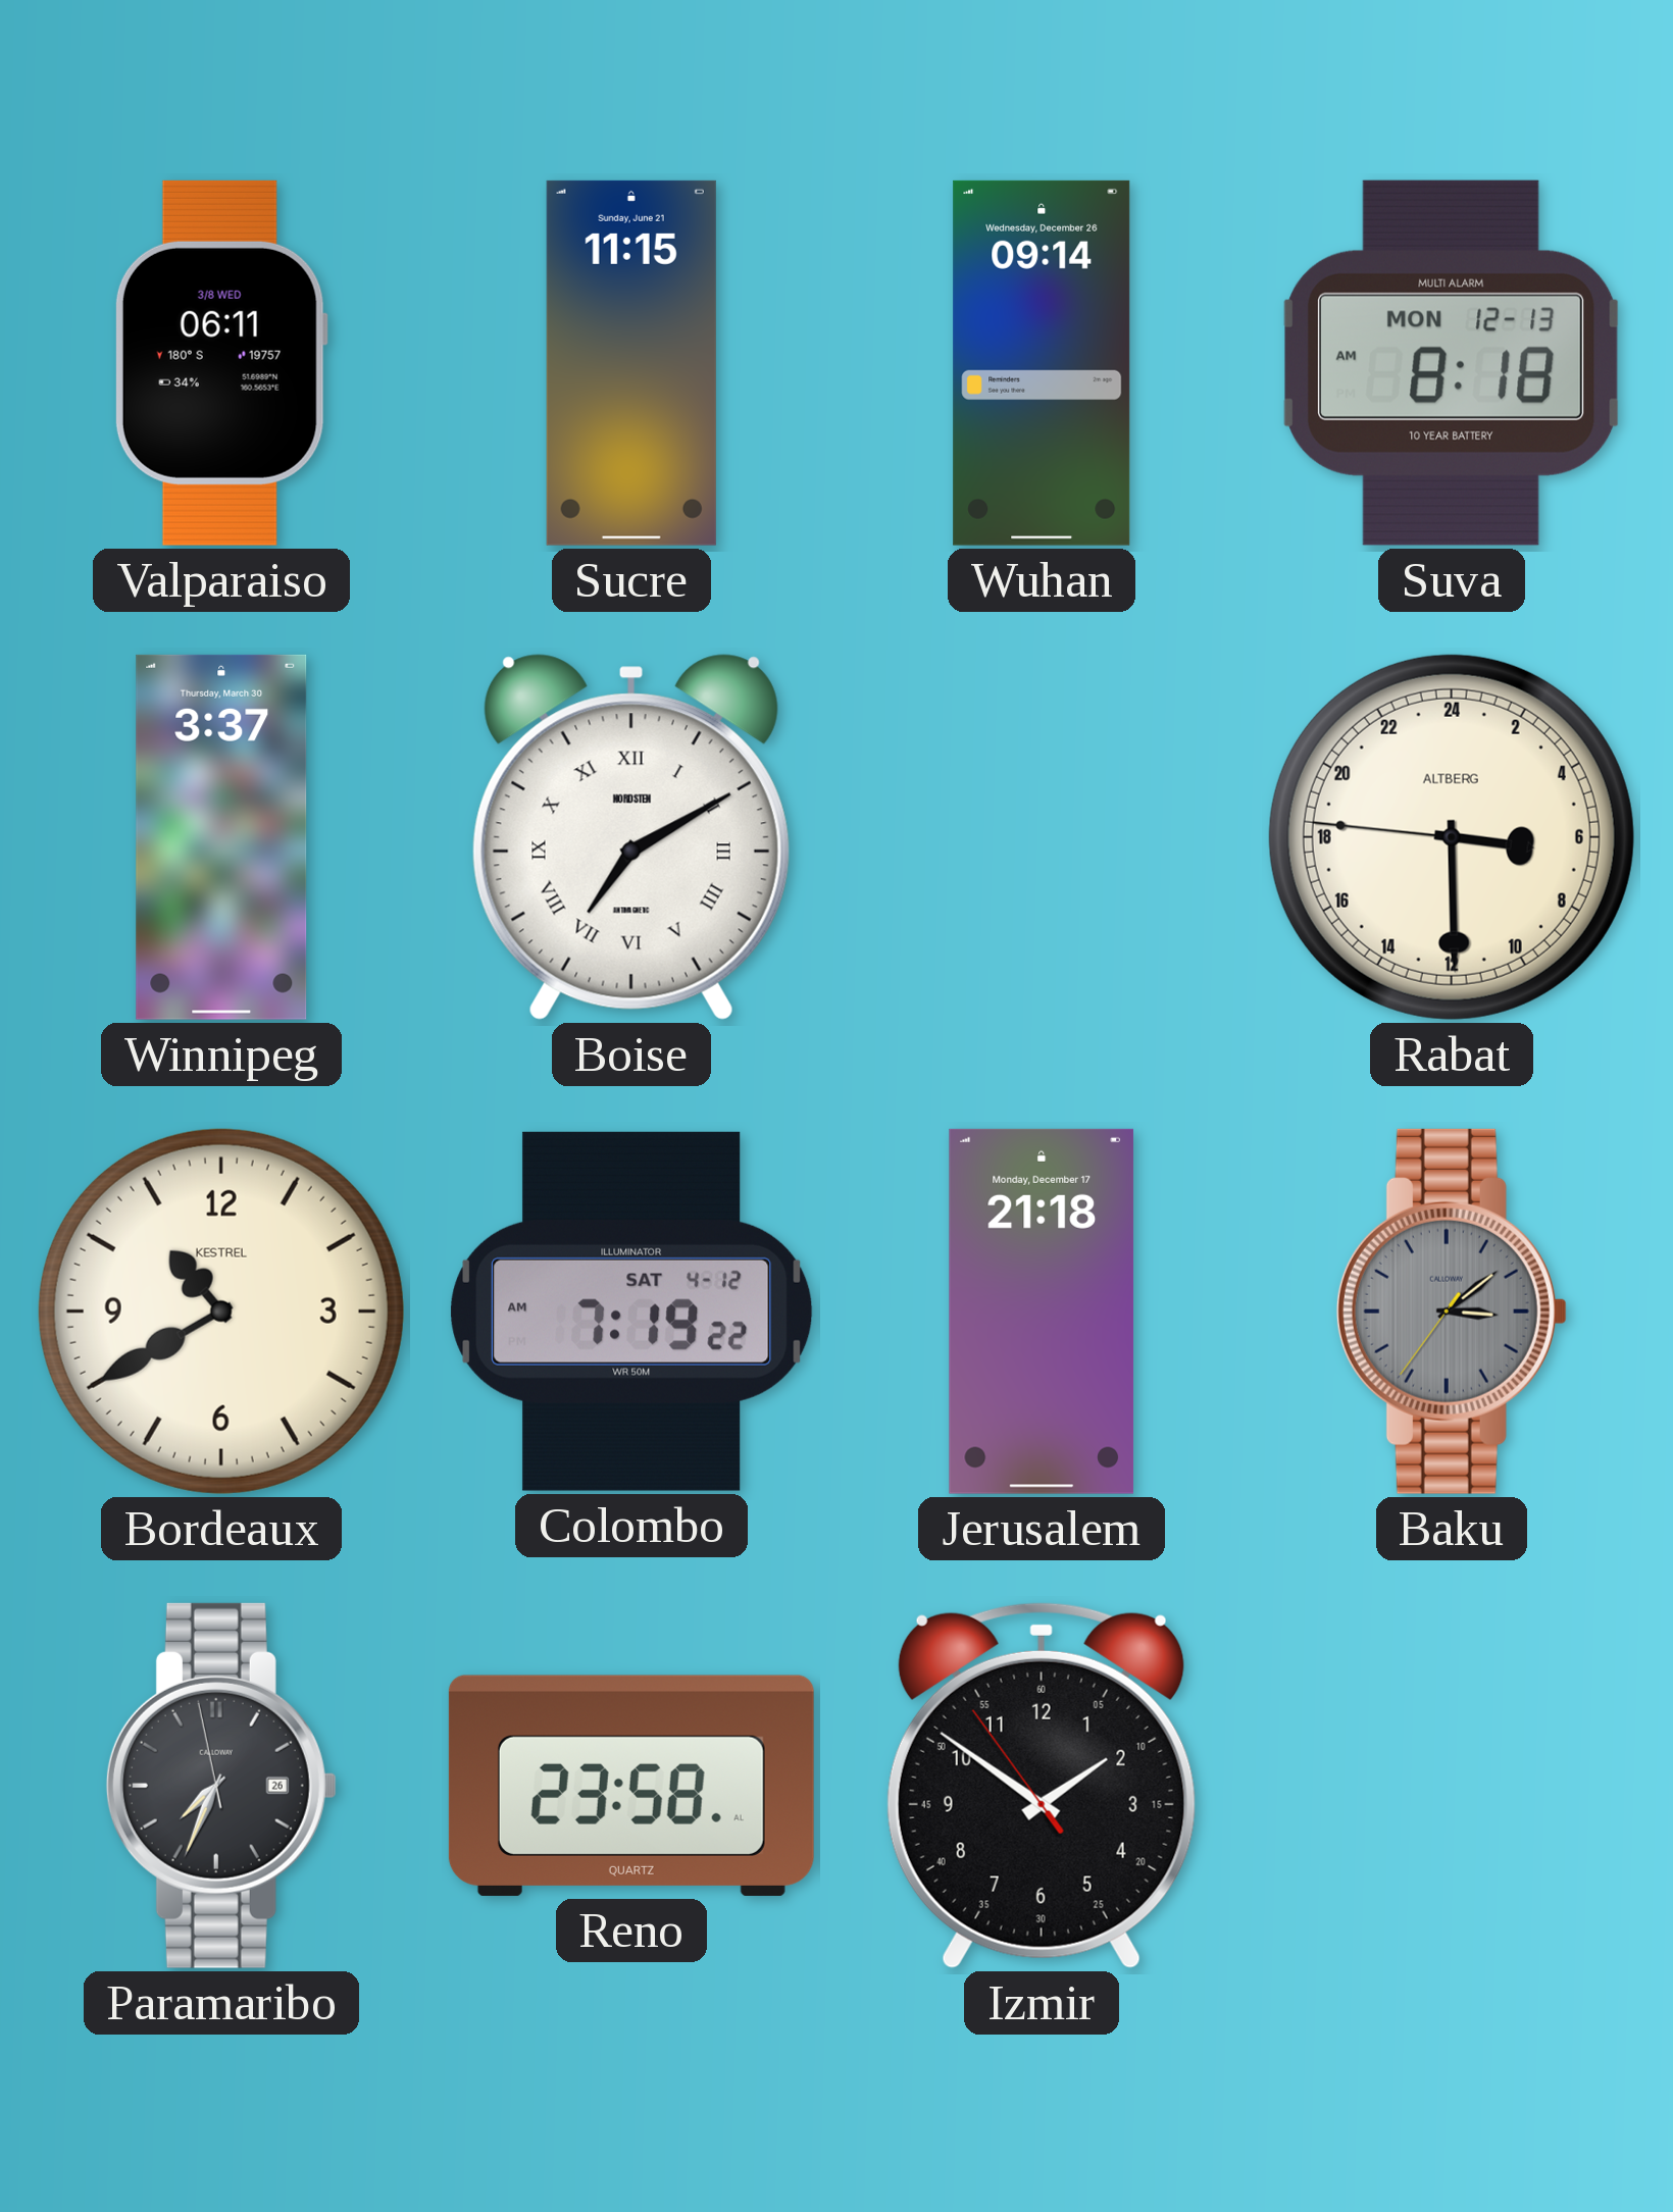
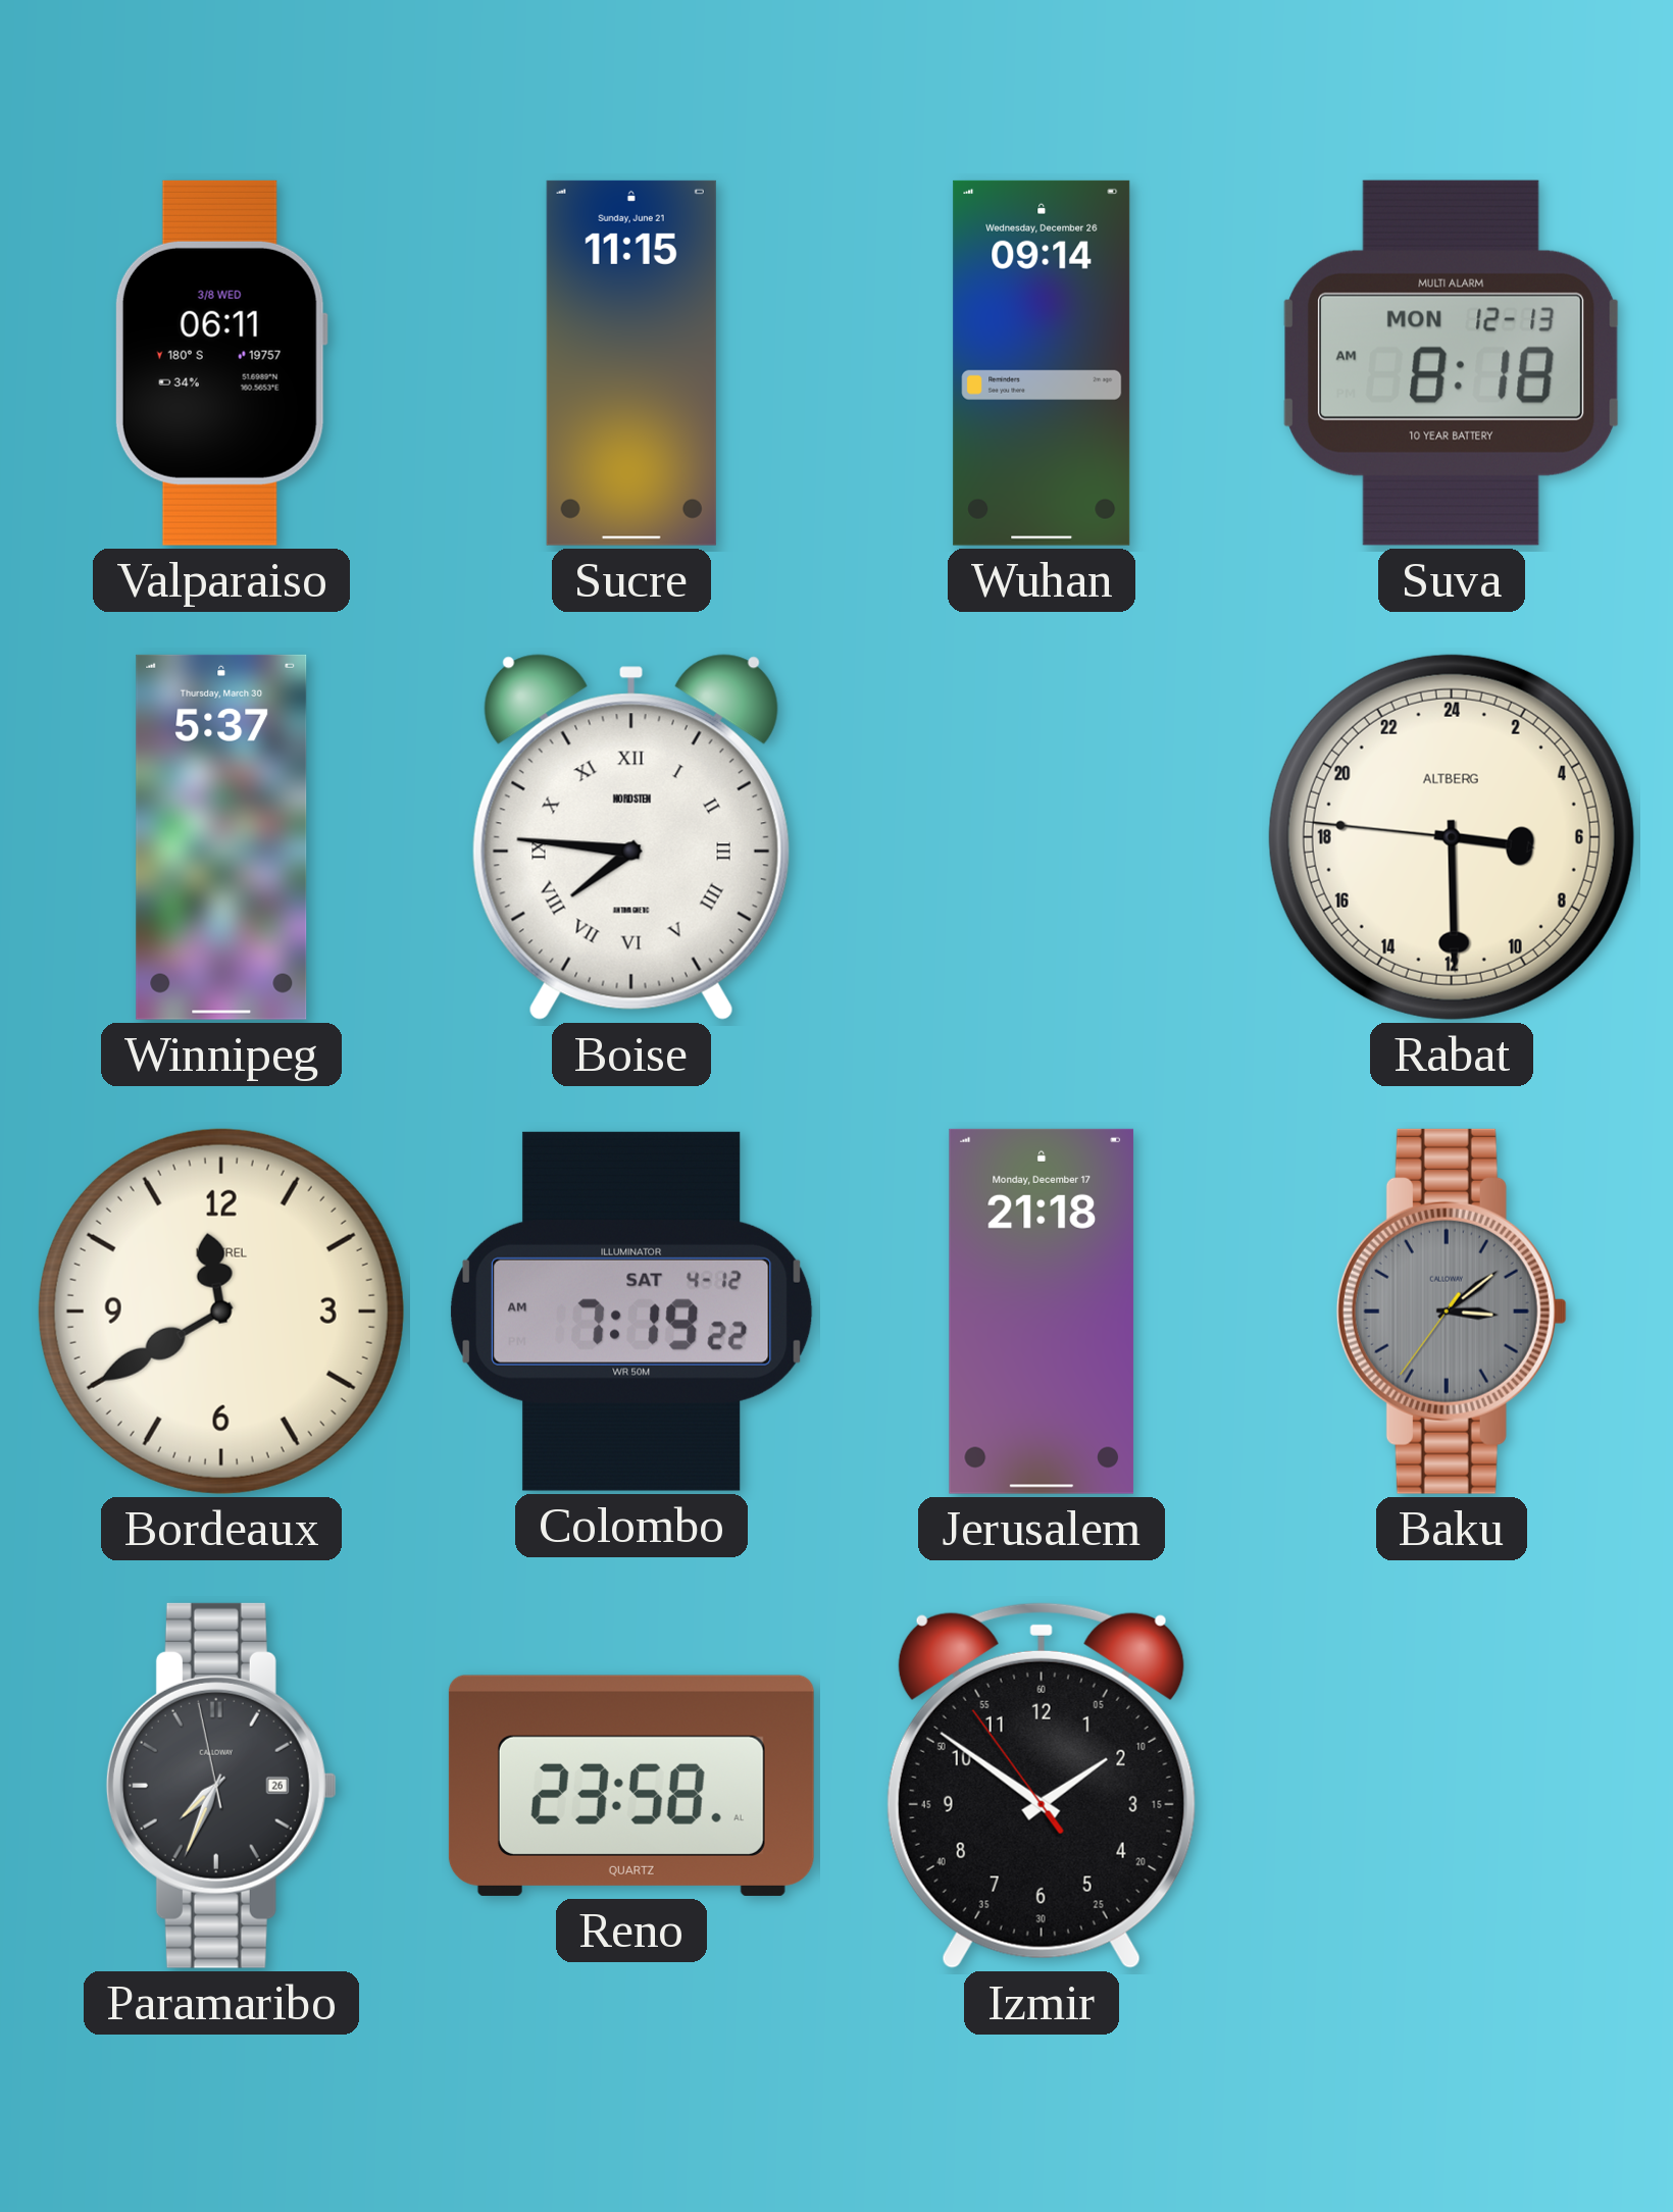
Winnipeg: 3:37 -> 5:37
Boise: 7:10 -> 7:46
Bordeaux: 10:40 -> 11:40
